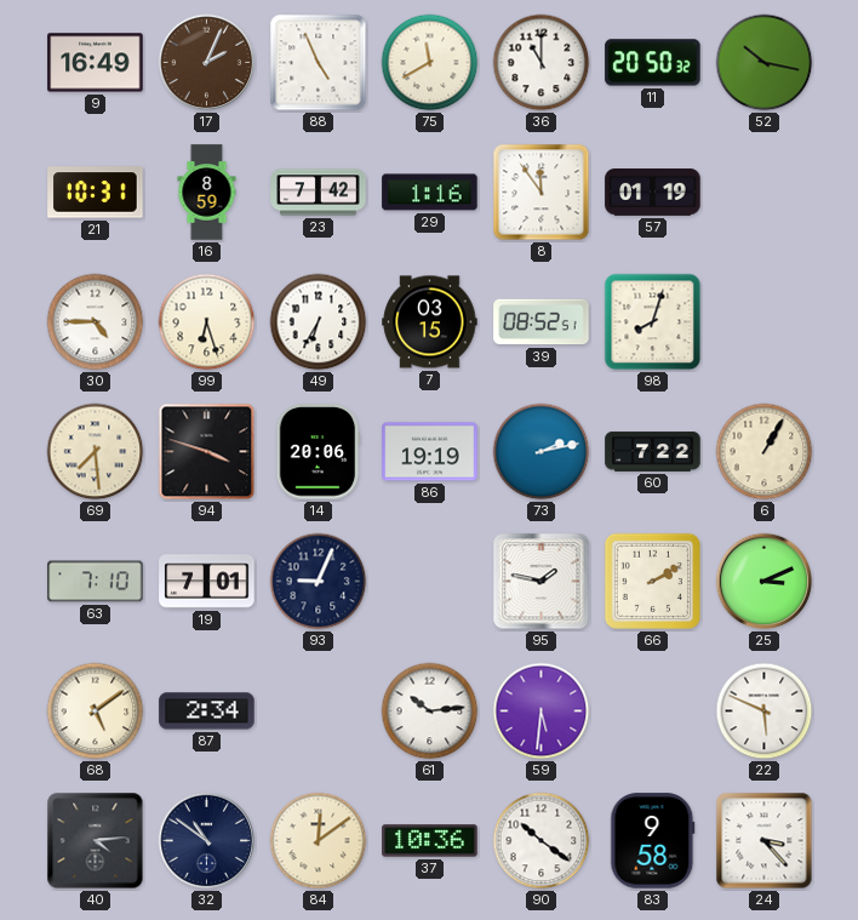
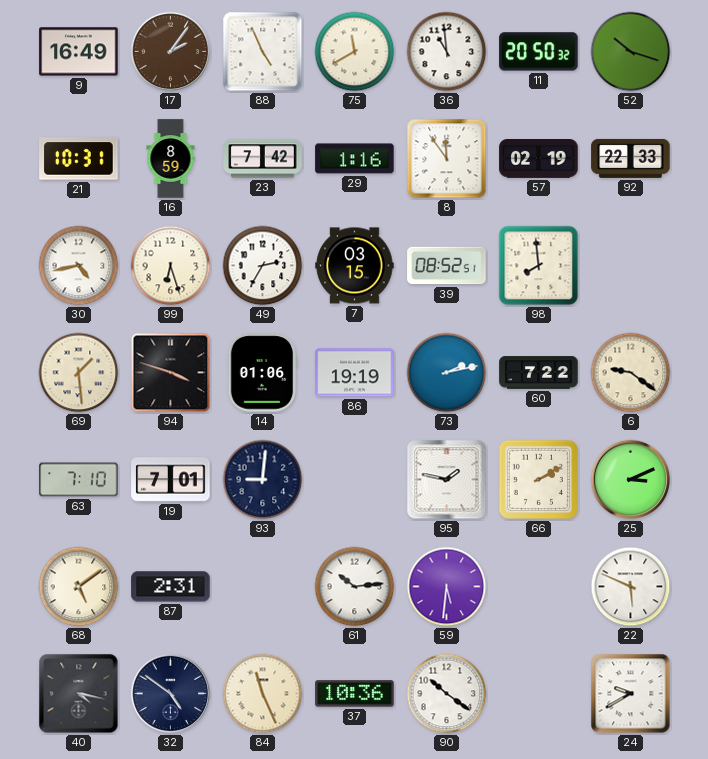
17: 2:04 -> 2:06
36: 11:00 -> 10:59
52: 10:17 -> 10:18
57: 01:19 -> 02:19
92: none -> 22:33
30: 4:45 -> 4:43
49: 6:35 -> 2:35
98: 8:03 -> 7:59
69: 7:29 -> 1:29
14: 20:06 -> 01:06
6: 1:05 -> 9:21
93: 9:04 -> 9:01
87: 2:34 -> 2:31
40: 4:14 -> 4:17
32: 10:51 -> 4:51
84: 12:09 -> 11:26
83: 9:58 -> none
24: 3:23 -> 9:40
